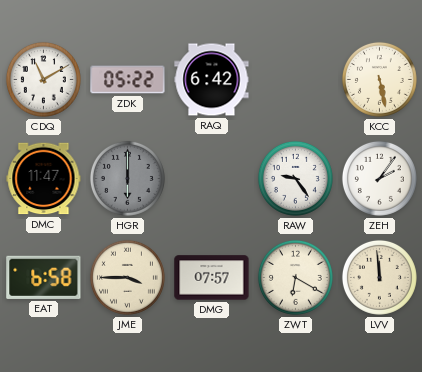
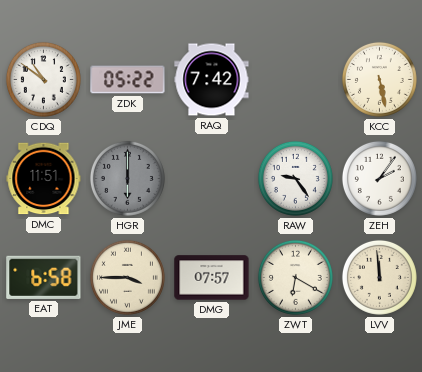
CDQ: 11:10 -> 10:51
RAQ: 6:42 -> 7:42
DMC: 11:47 -> 11:51
